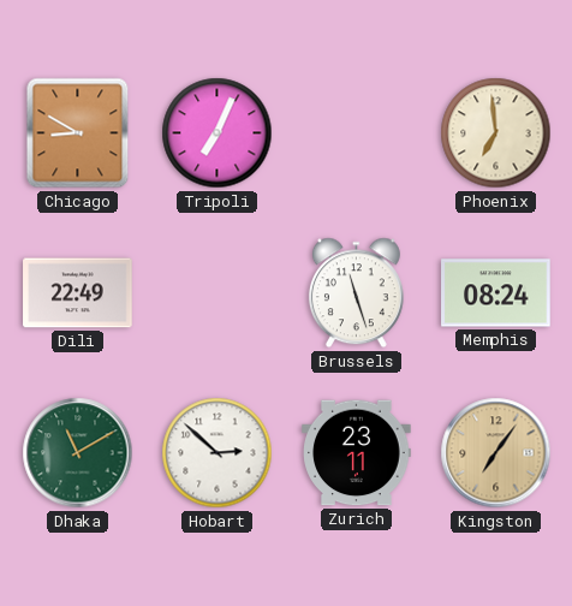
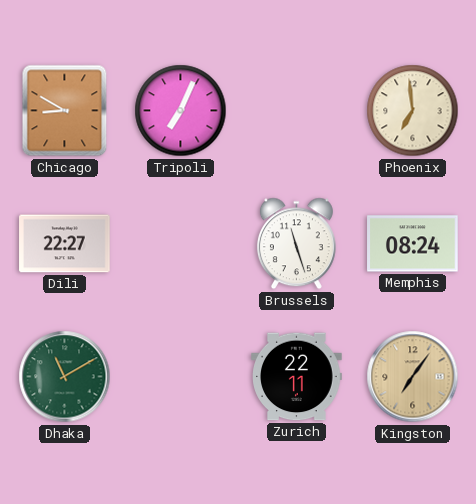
Dili: 22:49 -> 22:27
Hobart: 2:52 -> none
Zurich: 23:11 -> 22:11
